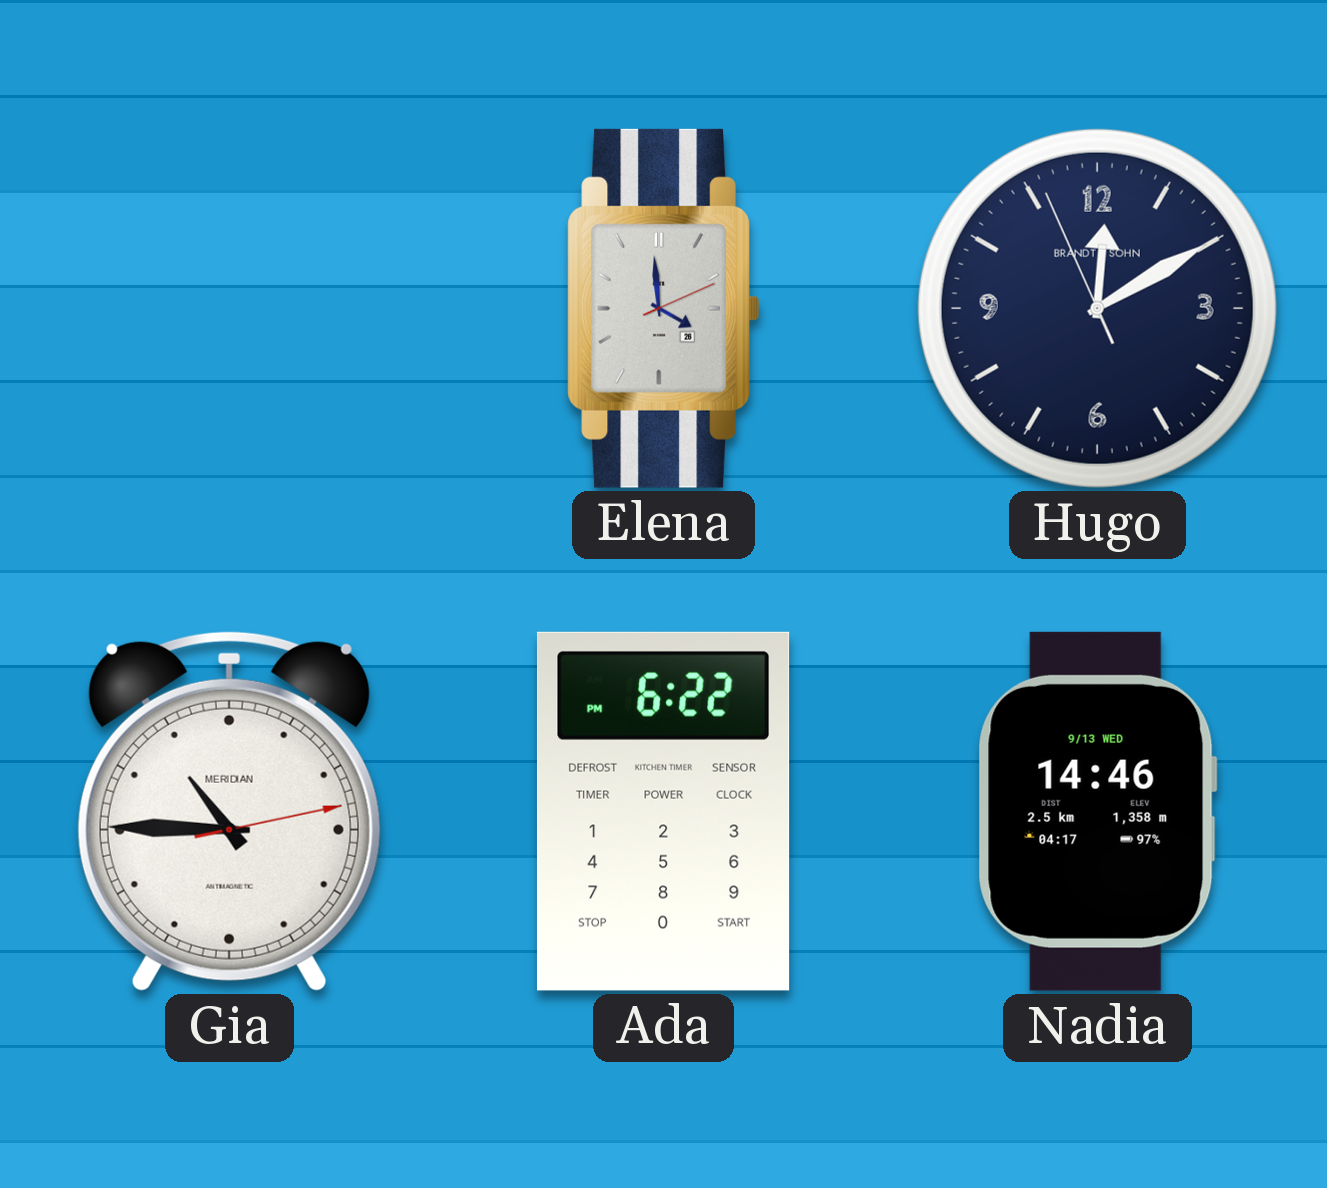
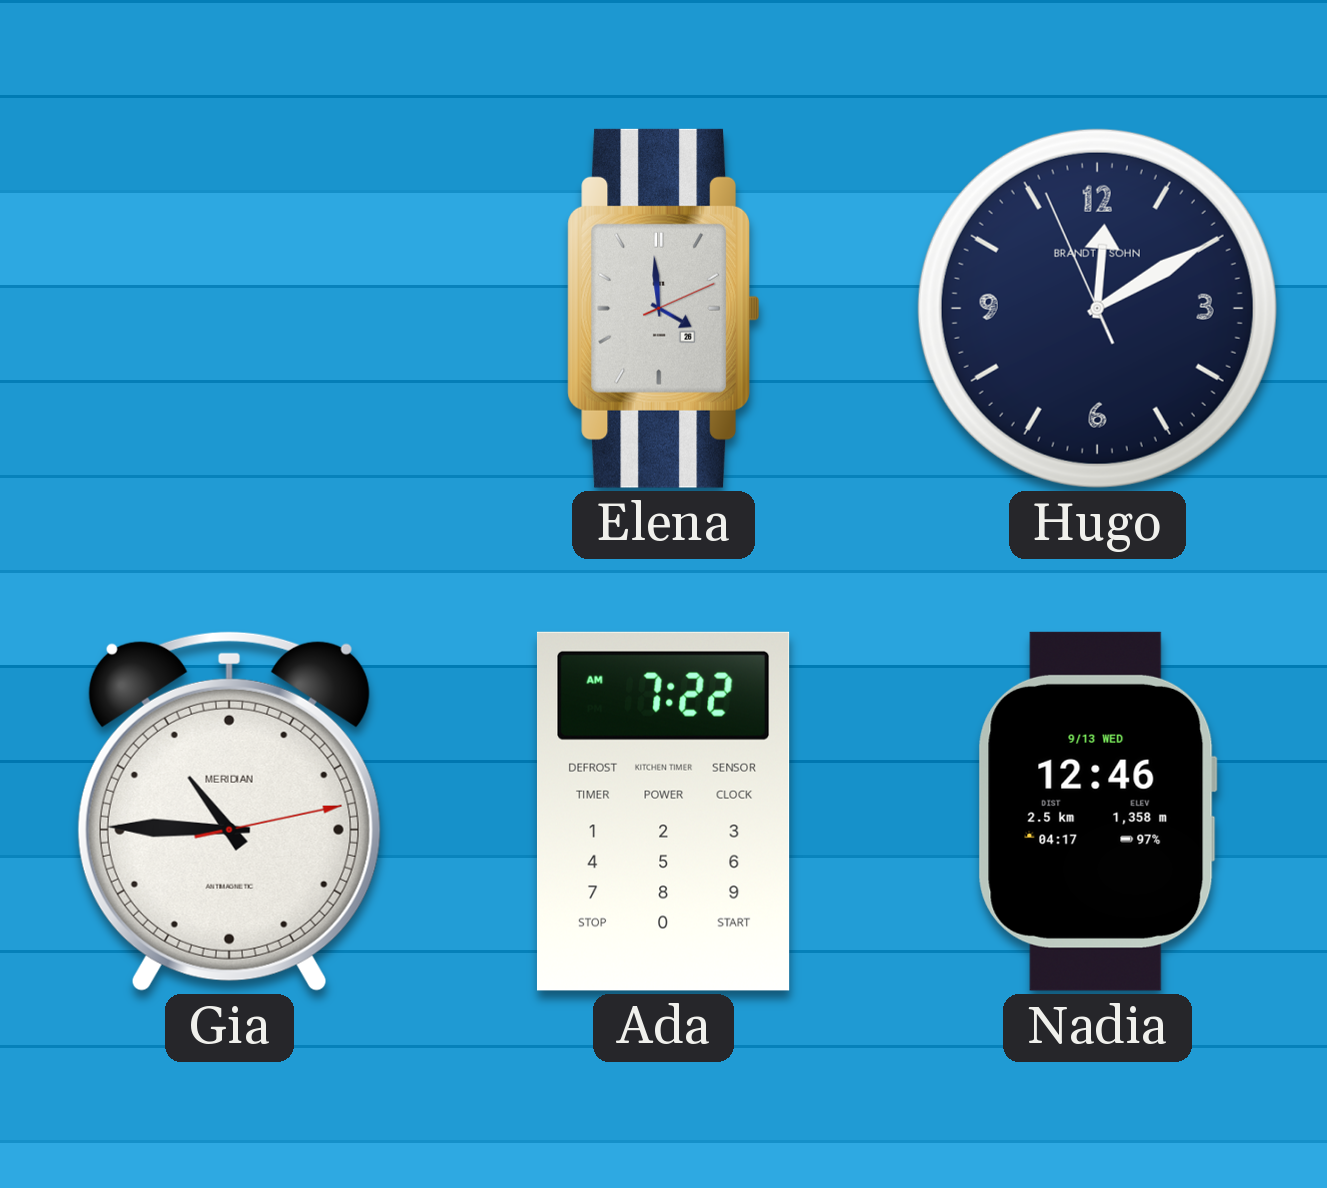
Ada: 6:22 -> 7:22
Nadia: 14:46 -> 12:46
